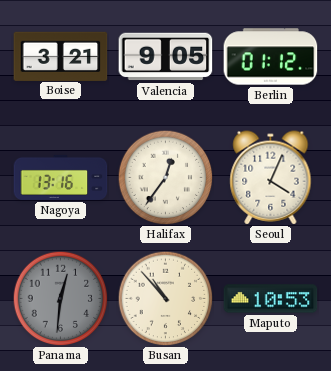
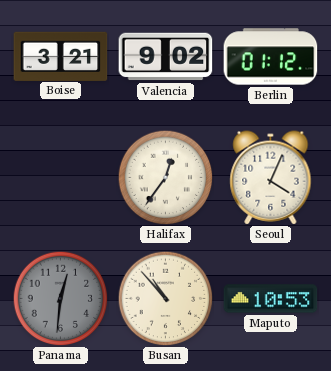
Valencia: 9:05 -> 9:02
Nagoya: 13:16 -> none
